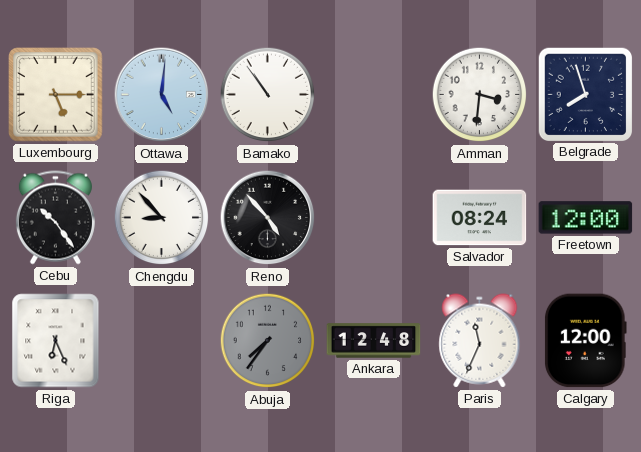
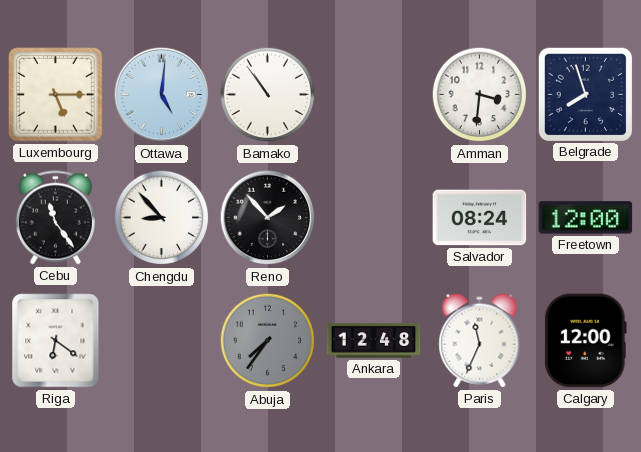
Cebu: 10:24 -> 11:24
Reno: 4:53 -> 1:53
Riga: 6:26 -> 6:21
